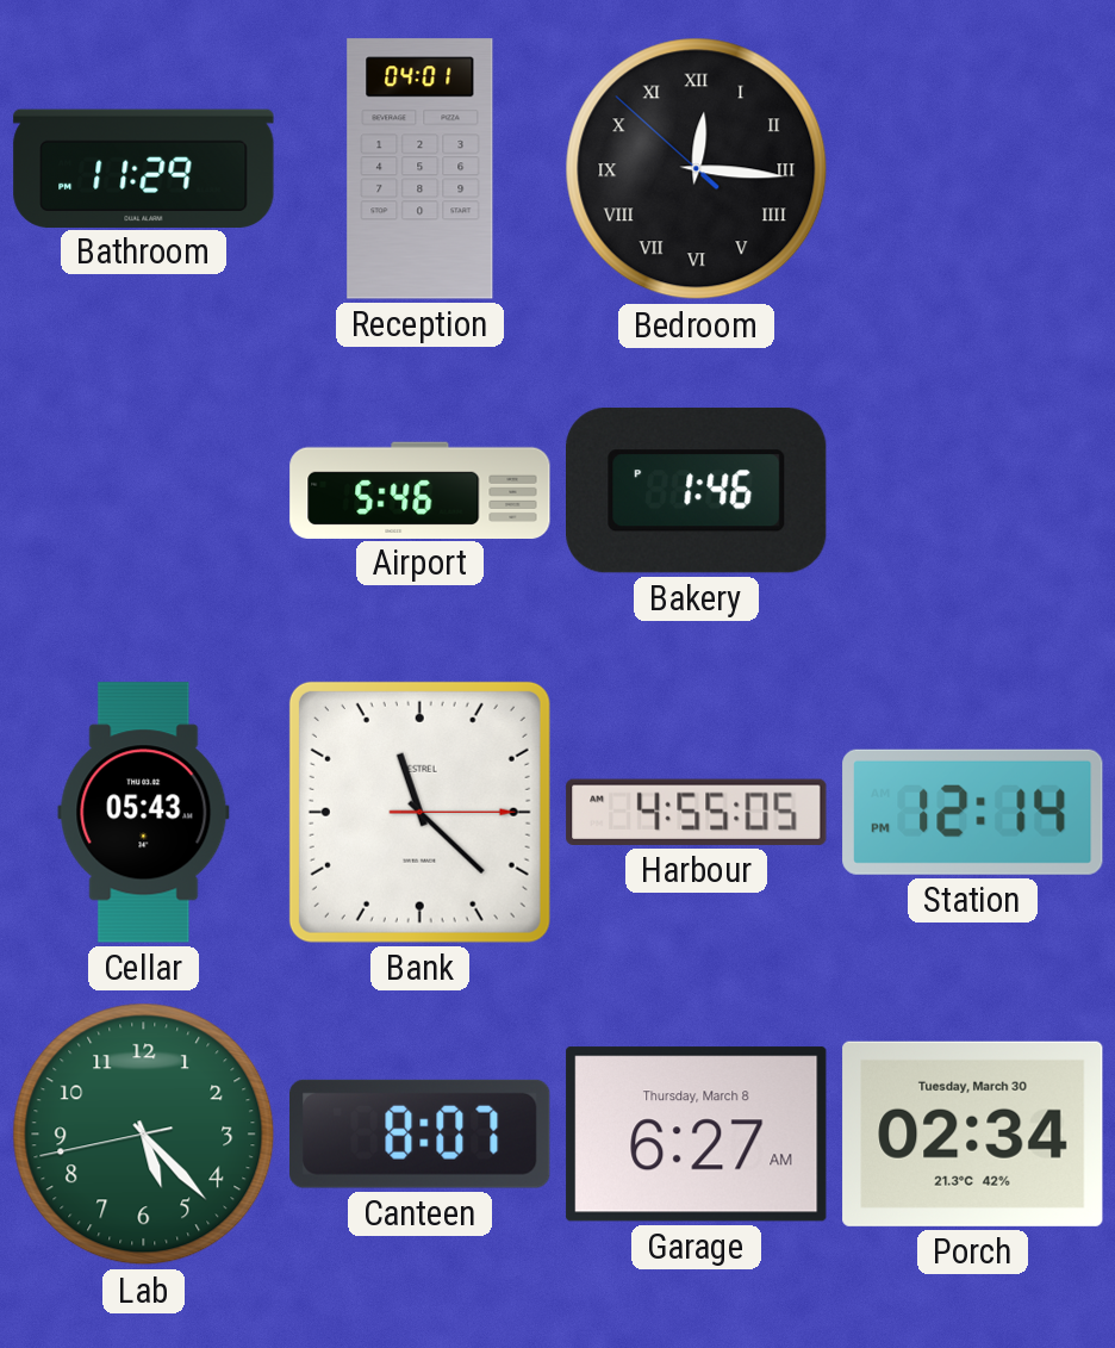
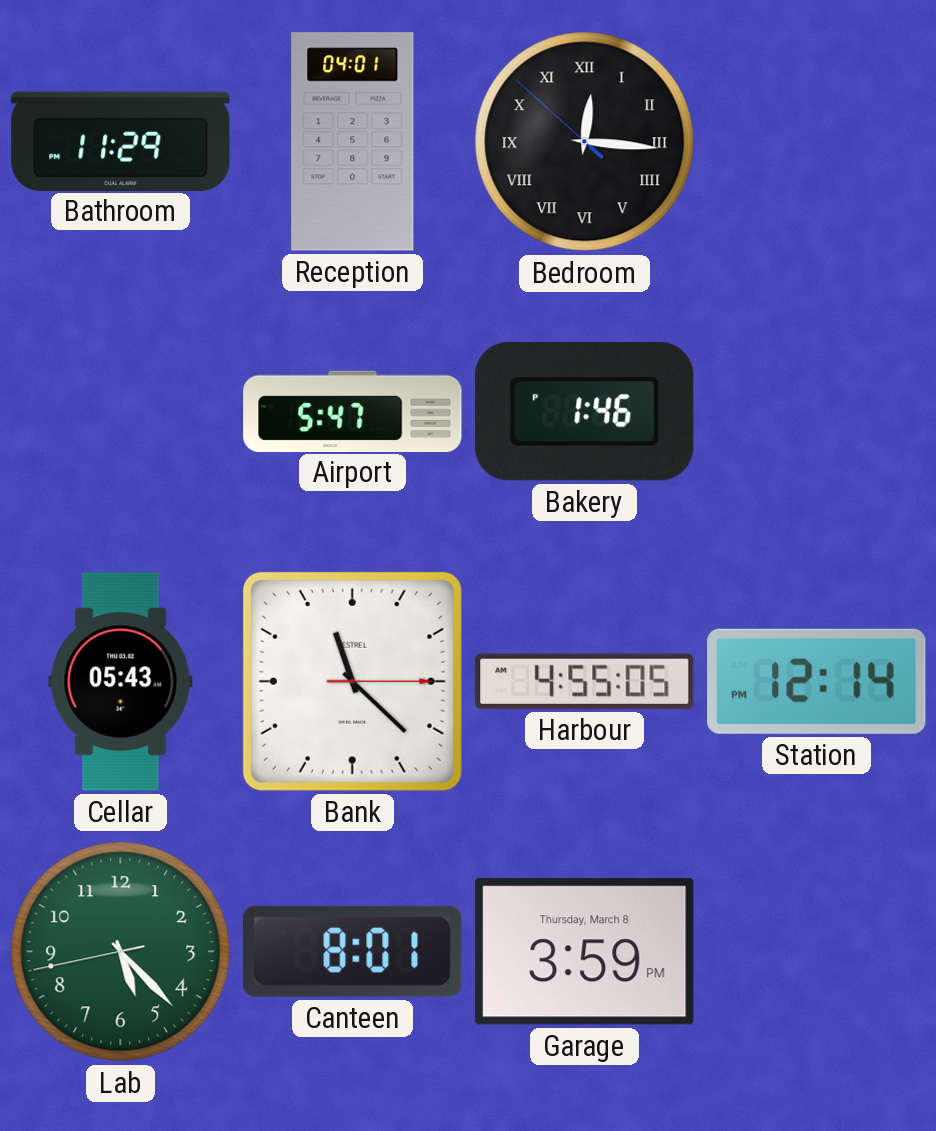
Airport: 5:46 -> 5:47
Canteen: 8:07 -> 8:01
Garage: 6:27 -> 3:59
Porch: 02:34 -> none
